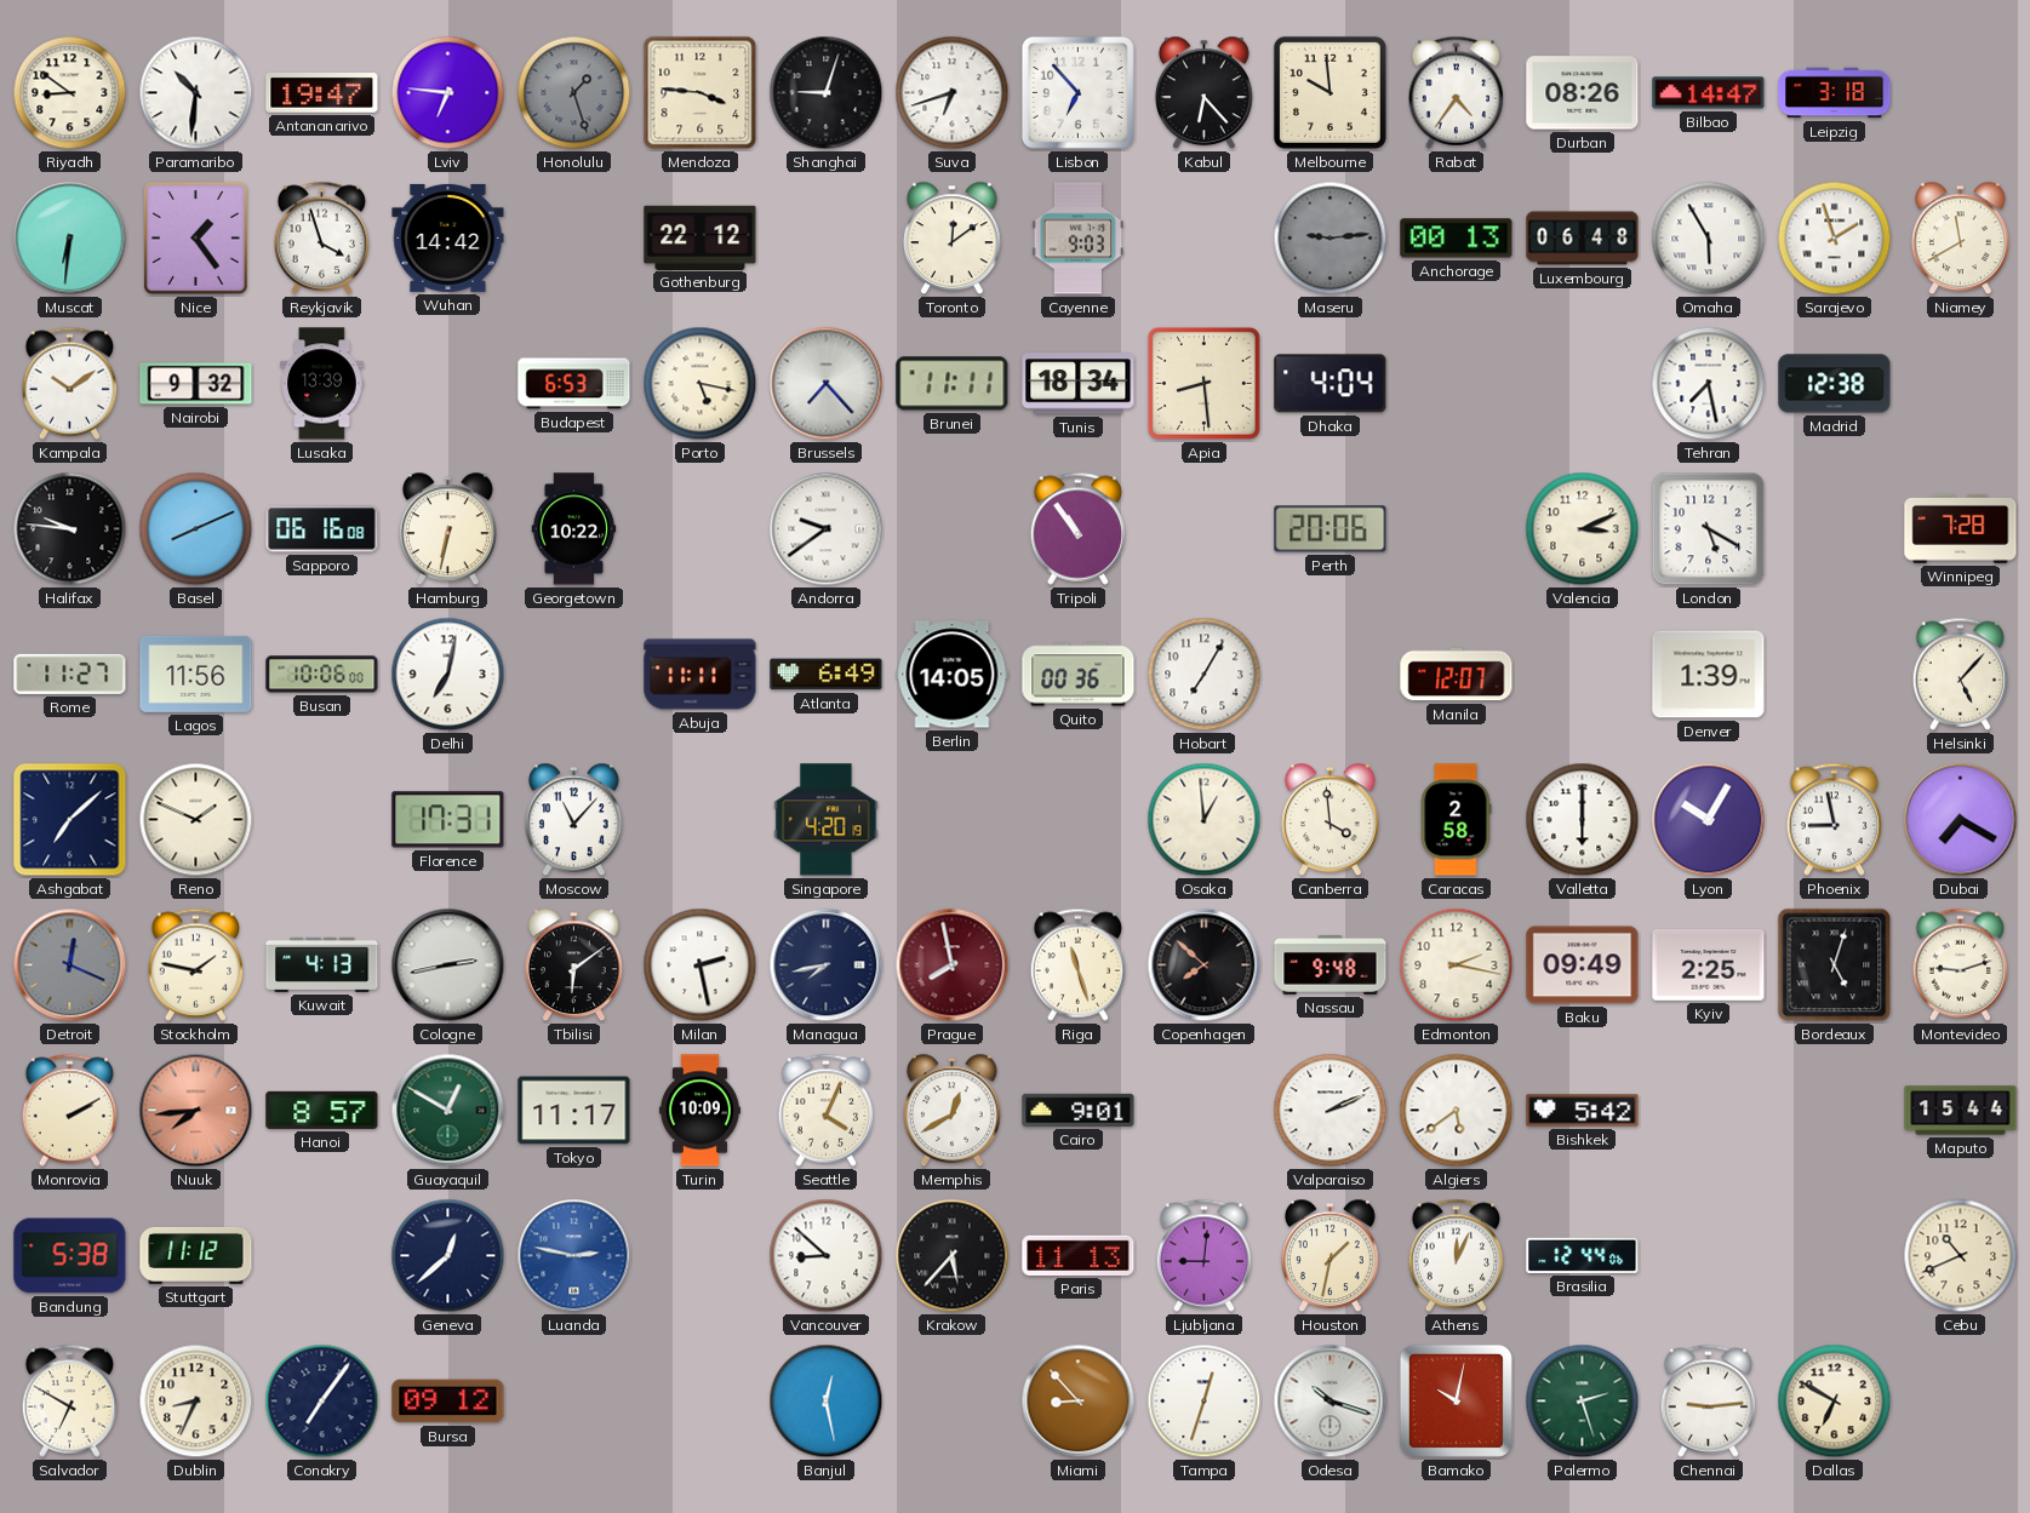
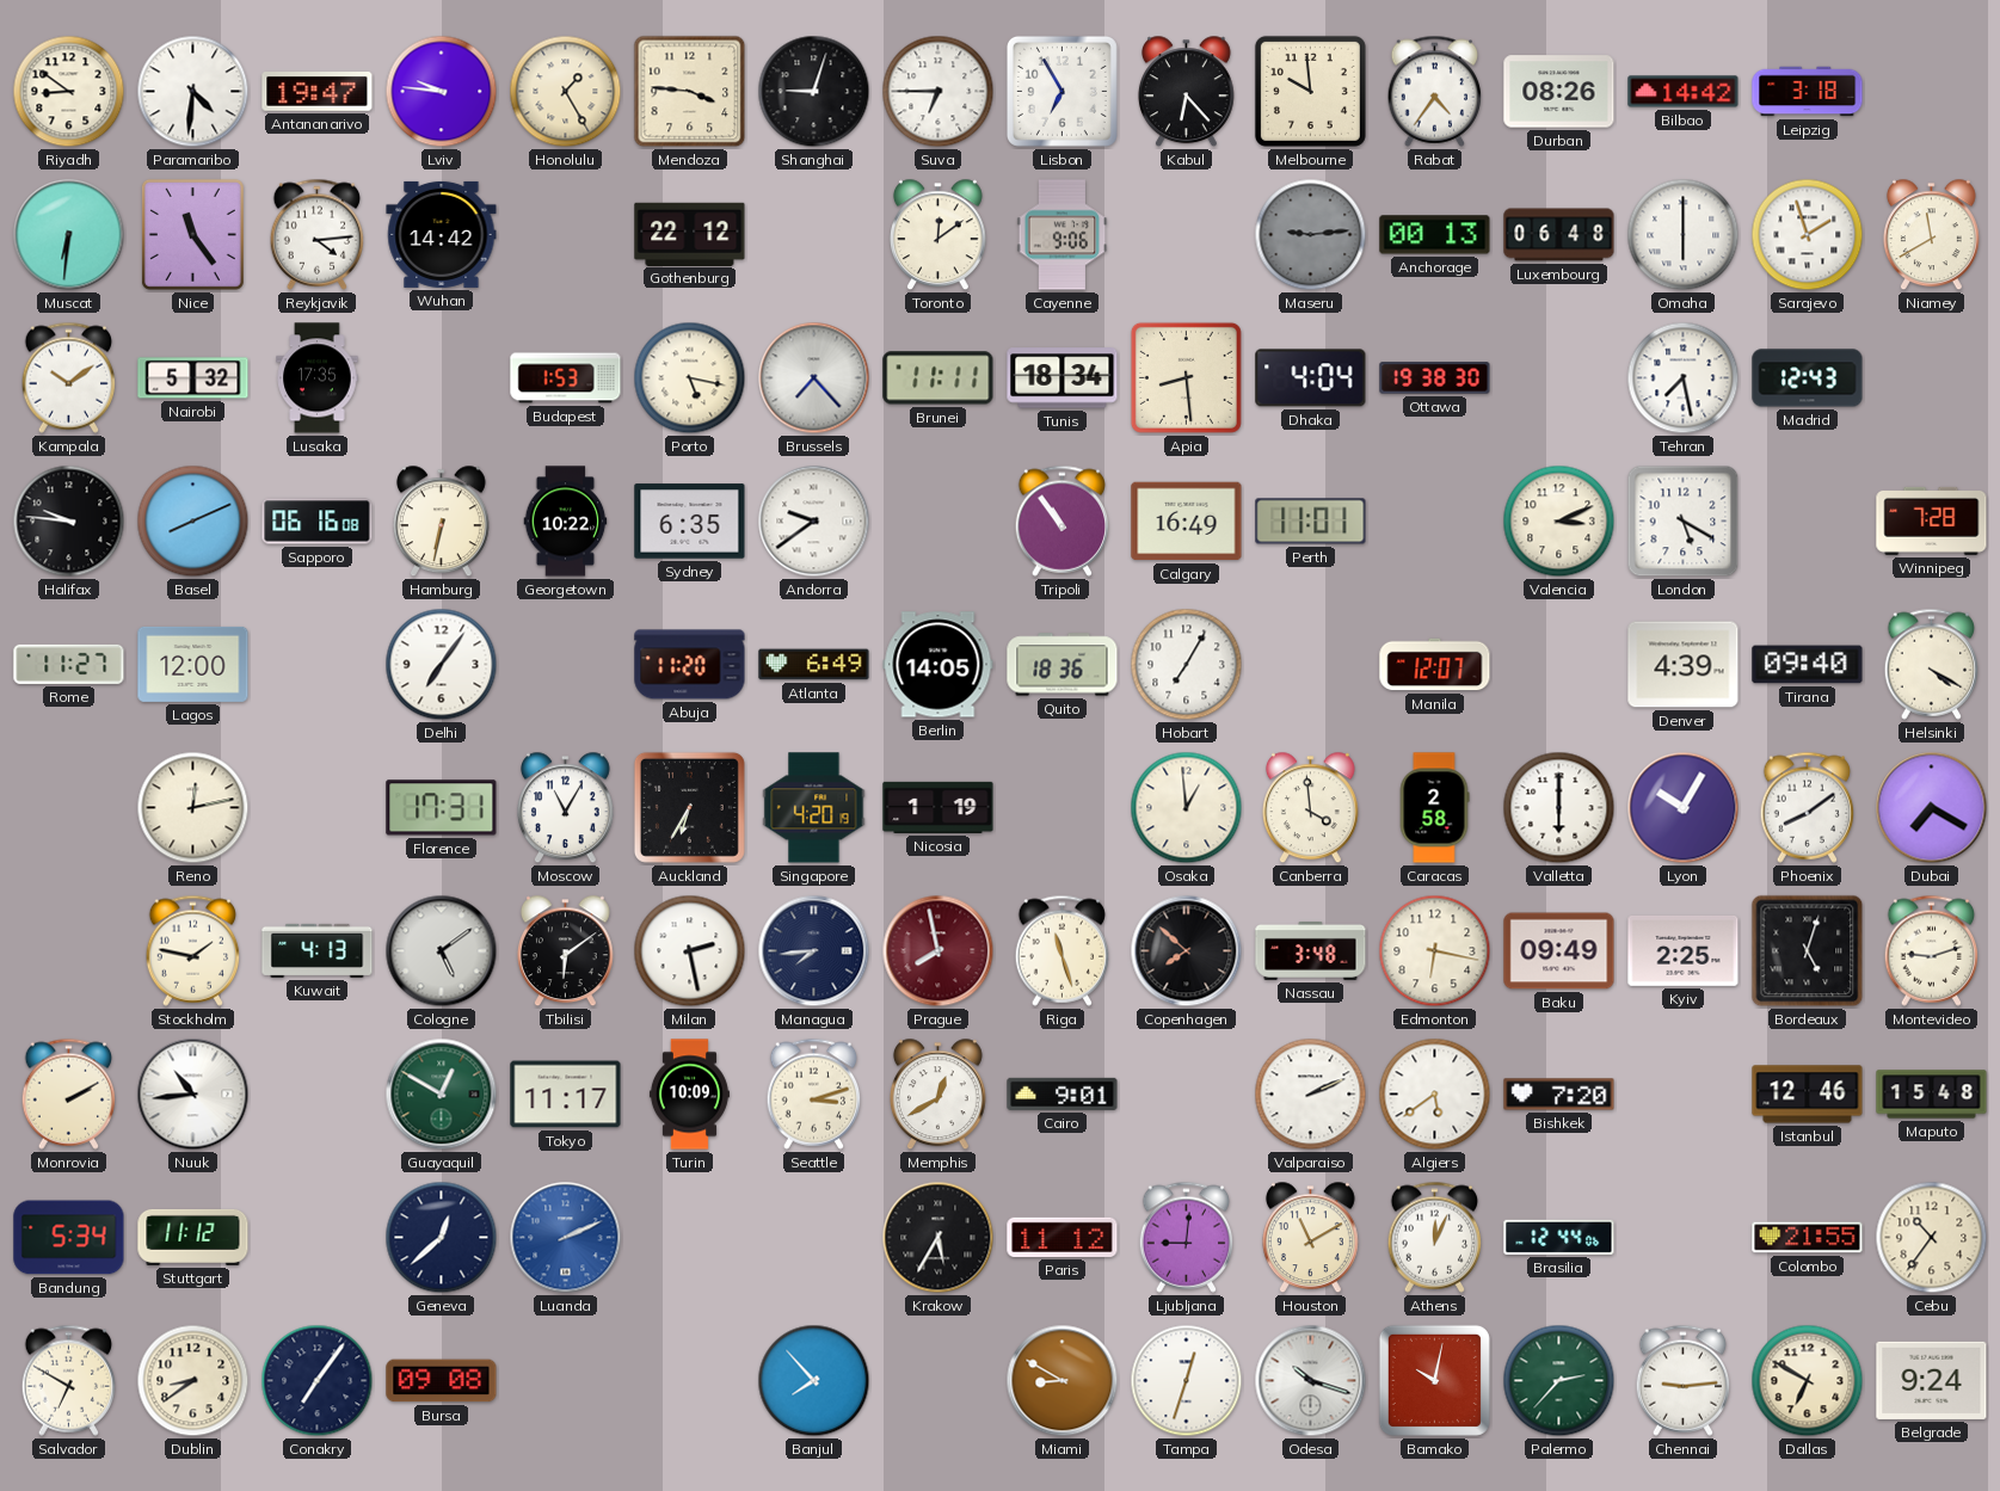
Paramaribo: 10:31 -> 4:31
Lviv: 6:46 -> 9:46
Honolulu: 1:27 -> 1:25
Honolulu dial: grey -> cream
Suva: 6:42 -> 6:45
Lisbon: 6:53 -> 6:55
Bilbao: 14:47 -> 14:42
Nice: 1:24 -> 11:24
Reykjavik: 3:57 -> 4:14
Cayenne: 9:03 -> 9:06
Omaha: 5:55 -> 6:00
Nairobi: 9:32 -> 5:32
Lusaka: 13:39 -> 17:35
Budapest: 6:53 -> 1:53
Ottawa: none -> 19:38
Madrid: 12:38 -> 12:43
Sydney: none -> 6:35
Calgary: none -> 16:49
Perth: 20:06 -> 11:01
Lagos: 11:56 -> 12:00
Busan: 10:06 -> none
Delhi: 7:02 -> 7:06
Abuja: 11:11 -> 11:20
Quito: 00:36 -> 18:36
Denver: 1:39 -> 4:39
Tirana: none -> 09:40
Helsinki: 5:07 -> 4:20
Ashgabat: 7:08 -> none
Reno: 1:49 -> 12:13
Moscow: 11:07 -> 11:05
Auckland: none -> 6:35
Nicosia: none -> 1:19
Phoenix: 8:58 -> 8:09
Detroit: 12:19 -> none
Cologne: 2:43 -> 5:09
Managua: 7:43 -> 7:44
Nassau: 9:48 -> 3:48
Edmonton: 2:17 -> 6:17
Nuuk: 7:44 -> 10:44
Nuuk dial: salmon -> white
Hanoi: 8:57 -> none
Seattle: 4:04 -> 3:12
Bishkek: 5:42 -> 7:20
Istanbul: none -> 12:46
Maputo: 15:44 -> 15:48
Bandung: 5:38 -> 5:34
Luanda: 2:47 -> 2:11
Vancouver: 8:52 -> none
Krakow: 5:37 -> 5:35
Paris: 11:13 -> 11:12
Houston: 1:32 -> 11:10
Colombo: none -> 21:55
Cebu: 10:41 -> 10:36
Dublin: 8:34 -> 8:39
Bursa: 09:12 -> 09:08
Banjul: 12:28 -> 7:53
Miami: 8:53 -> 8:50
Palermo: 2:27 -> 2:37
Belgrade: none -> 9:24
